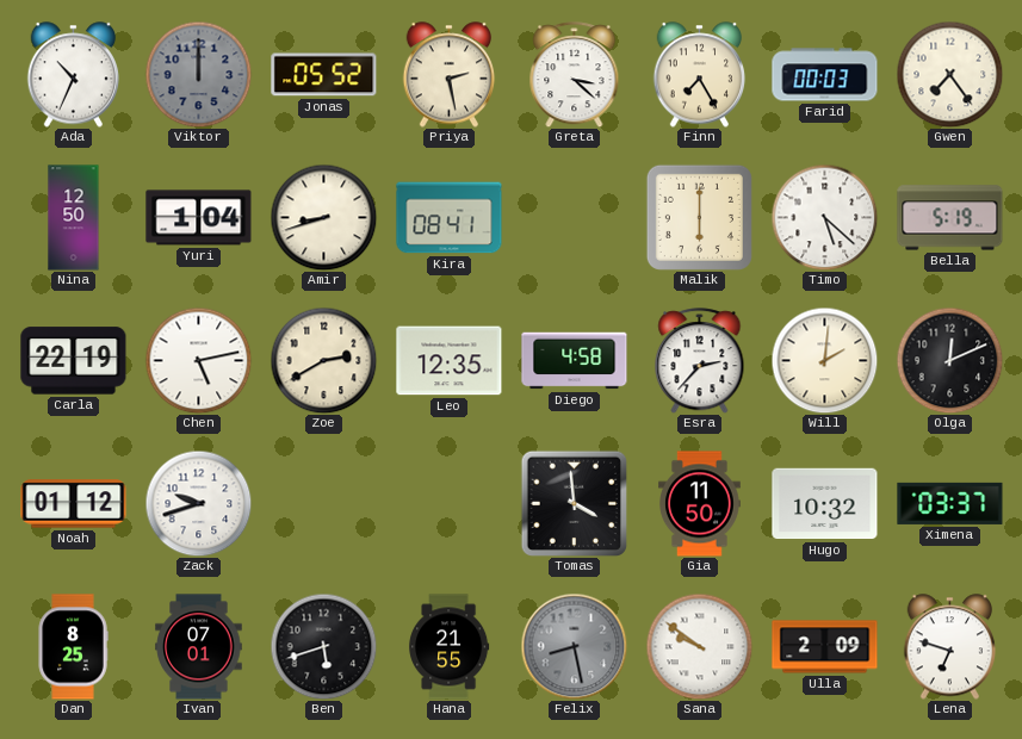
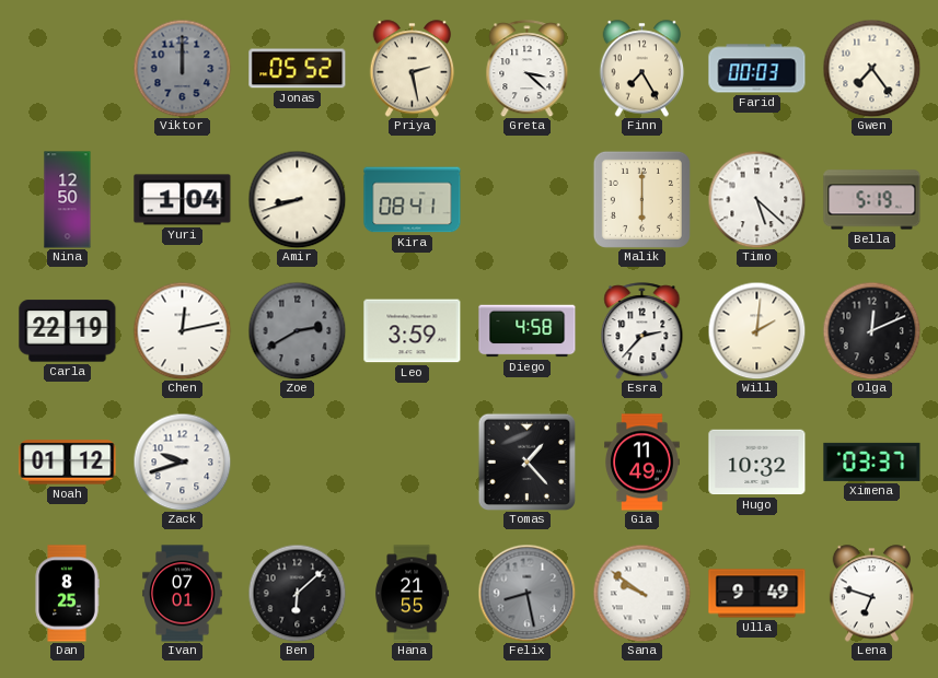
Ada: 10:34 -> none
Chen: 5:13 -> 12:13
Zoe dial: cream -> grey
Leo: 12:35 -> 3:59
Tomas: 3:59 -> 1:23
Gia: 11:50 -> 11:49
Ben: 5:42 -> 6:08
Ulla: 2:09 -> 9:49
